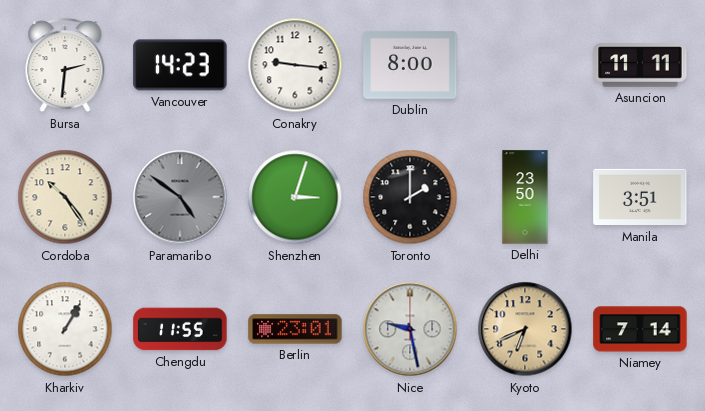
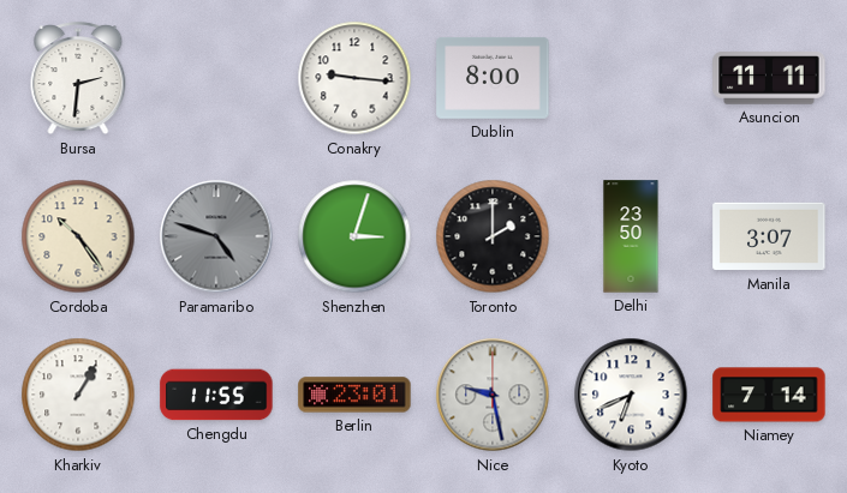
Vancouver: 14:23 -> none
Paramaribo: 4:51 -> 4:48
Manila: 3:51 -> 3:07
Kyoto dial: champagne -> white
